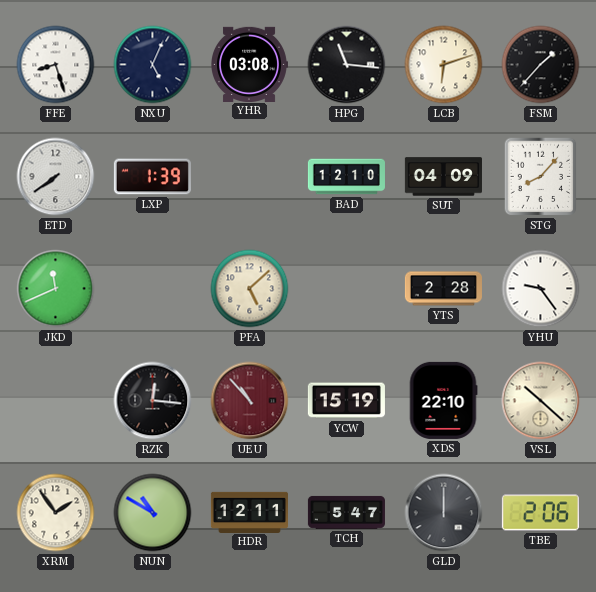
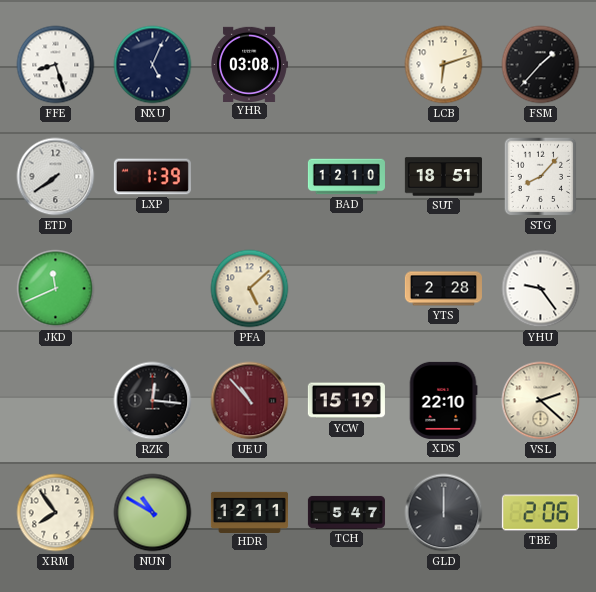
HPG: 11:16 -> none
SUT: 04:09 -> 18:51
VSL: 10:22 -> 2:22
XRM: 1:54 -> 7:54
